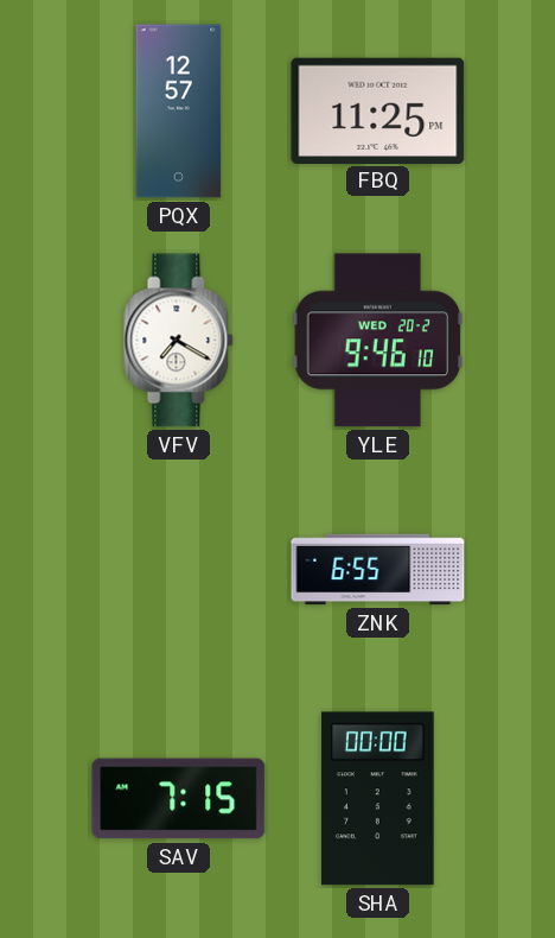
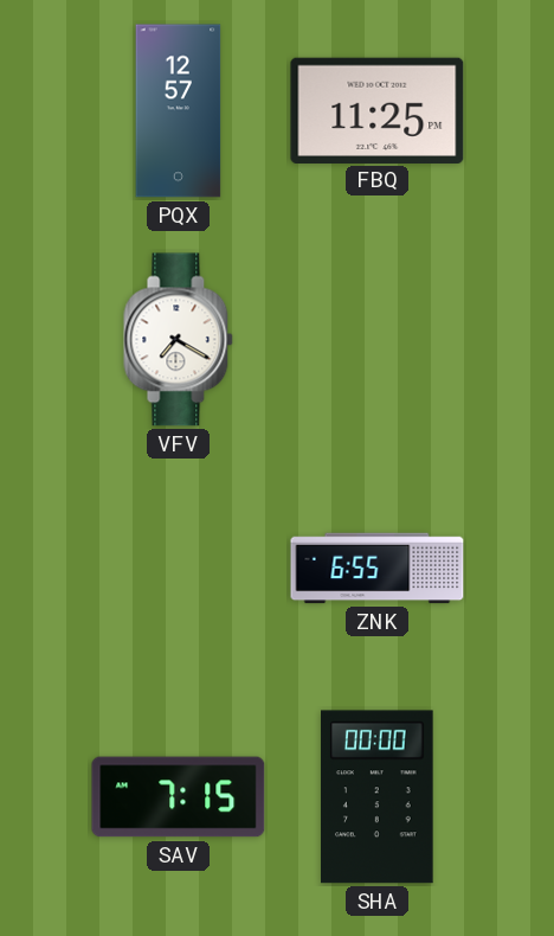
YLE: 9:46 -> none
